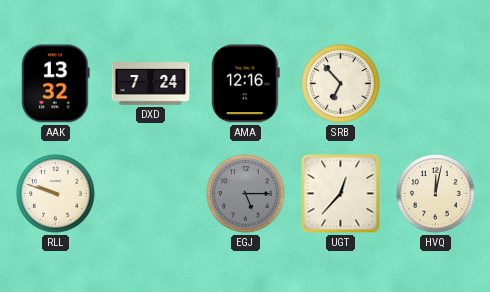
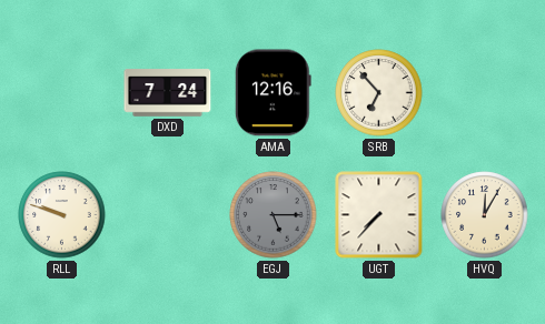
AAK: 13:32 -> none
UGT: 12:37 -> 7:37
HVQ: 12:02 -> 12:05
